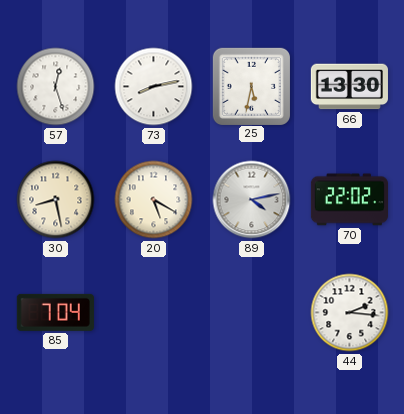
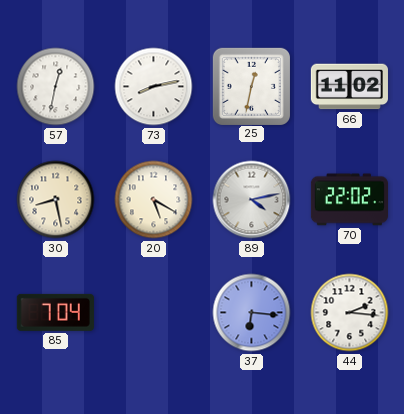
57: 12:27 -> 12:32
25: 5:32 -> 12:32
66: 13:30 -> 11:02
37: none -> 6:16
